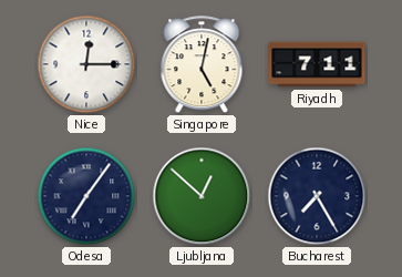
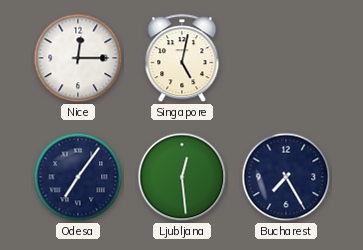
Riyadh: 7:11 -> none
Ljubljana: 12:52 -> 12:29
